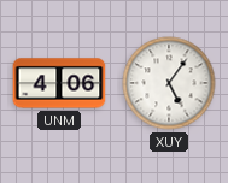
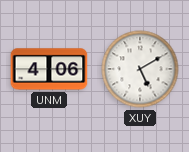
XUY: 5:06 -> 5:10
